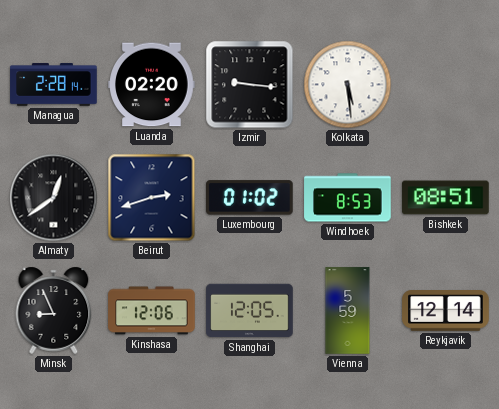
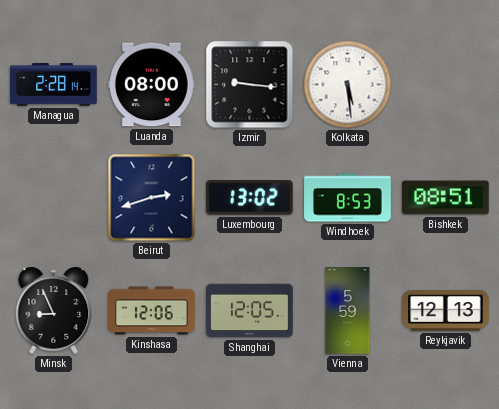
Luanda: 02:20 -> 08:00
Almaty: 12:39 -> none
Luxembourg: 01:02 -> 13:02
Reykjavik: 12:14 -> 12:13
